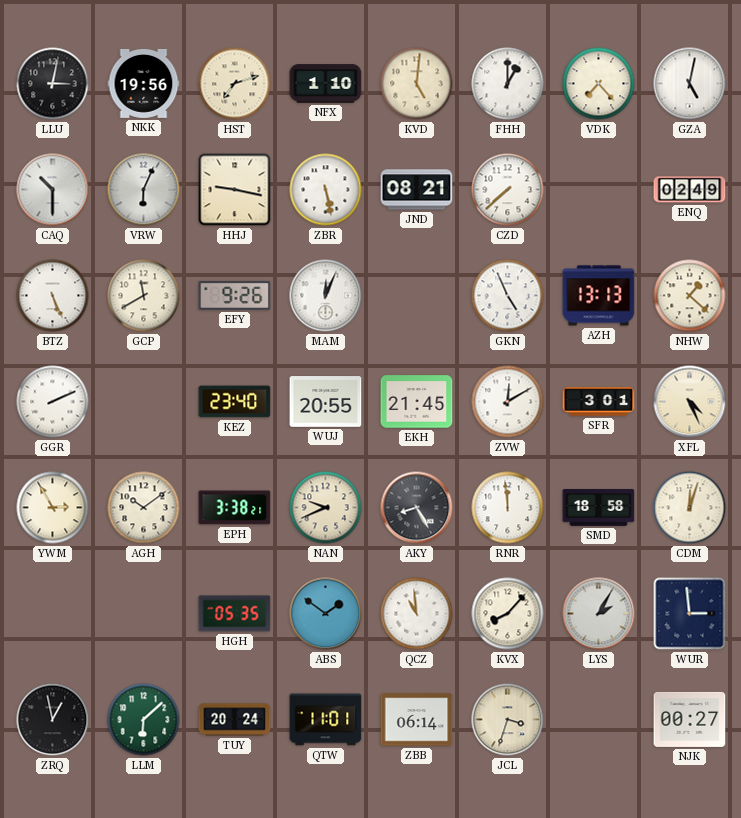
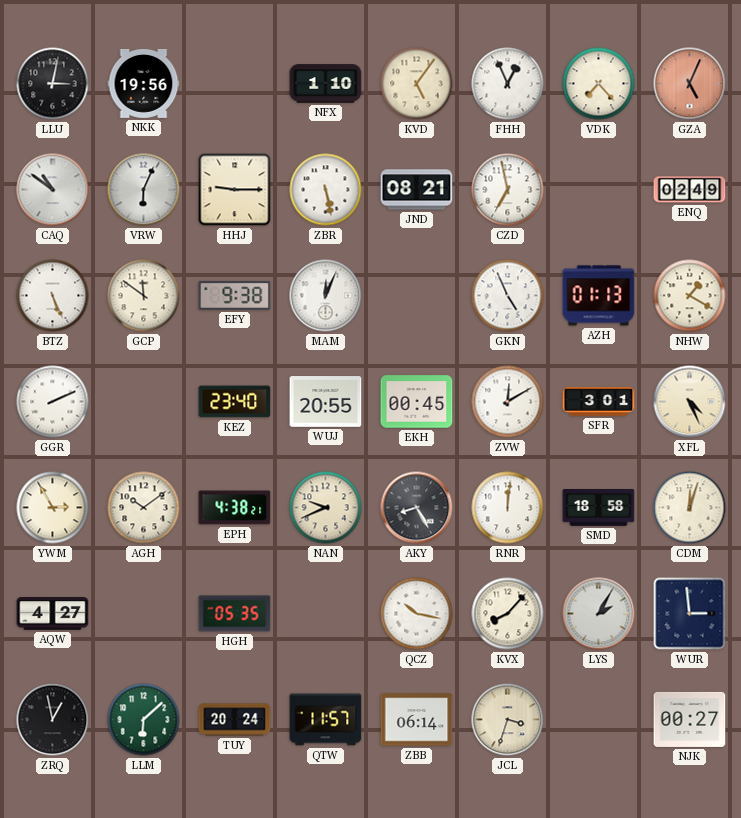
HST: 7:12 -> none
KVD: 5:01 -> 5:06
FHH: 1:00 -> 12:56
GZA: 5:02 -> 5:04
GZA dial: white -> salmon
CAQ: 10:30 -> 10:51
HHJ: 9:17 -> 9:15
CZD: 7:38 -> 6:58
GCP: 11:40 -> 11:51
EFY: 9:26 -> 9:38
AZH: 13:13 -> 01:13
NHW: 1:22 -> 1:20
EKH: 21:45 -> 00:45
EPH: 3:38 -> 4:38
RNR: 11:59 -> 12:01
AQW: none -> 4:27
ABS: 1:51 -> none
QCZ: 10:59 -> 10:17
QTW: 11:01 -> 11:57
